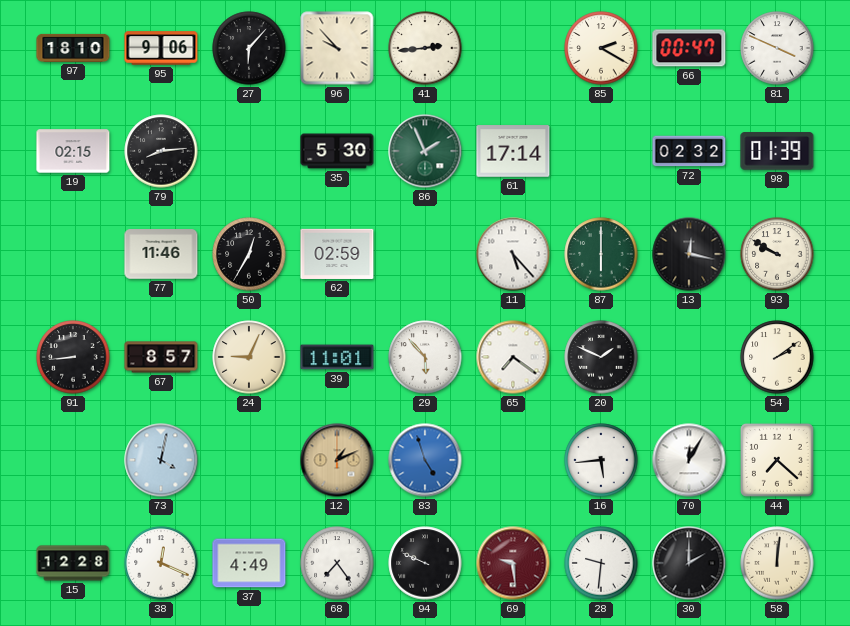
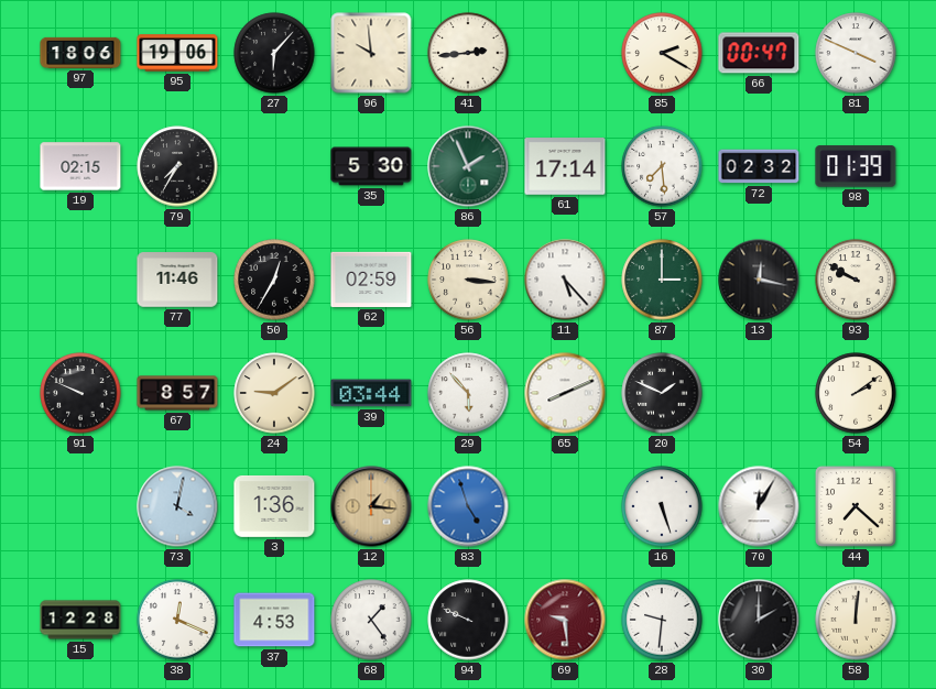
97: 18:10 -> 18:06
95: 9:06 -> 19:06
96: 9:53 -> 9:59
79: 8:14 -> 7:35
57: none -> 7:29
56: none -> 3:16
87: 6:00 -> 3:00
91: 8:44 -> 9:49
24: 9:04 -> 9:09
39: 11:01 -> 03:44
65: 7:21 -> 8:11
3: none -> 1:36
12: 1:11 -> 1:16
16: 5:44 -> 5:27
37: 4:49 -> 4:53
68: 7:24 -> 1:24
